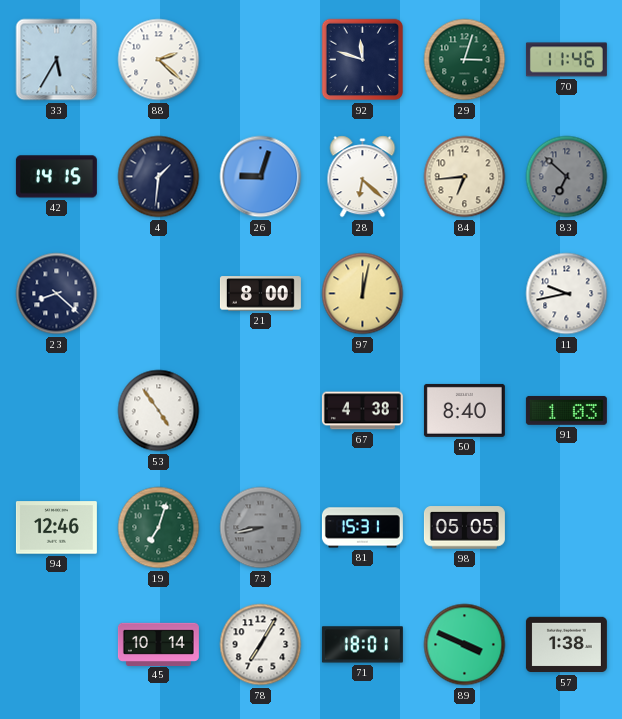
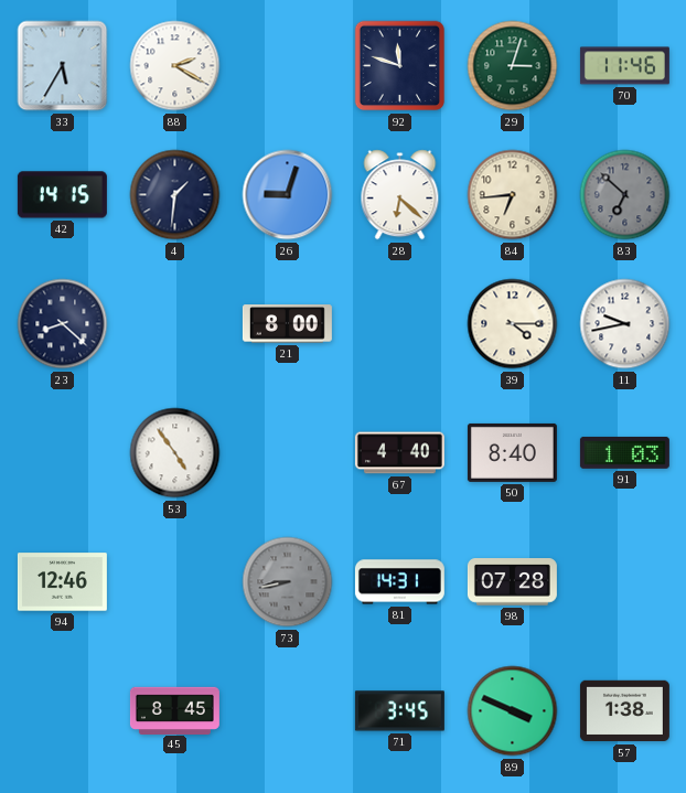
88: 2:22 -> 2:20
97: 12:02 -> none
39: none -> 4:15
67: 4:38 -> 4:40
19: 7:03 -> none
81: 15:31 -> 14:31
98: 05:05 -> 07:28
45: 10:14 -> 8:45
78: 7:05 -> none
71: 18:01 -> 3:45
